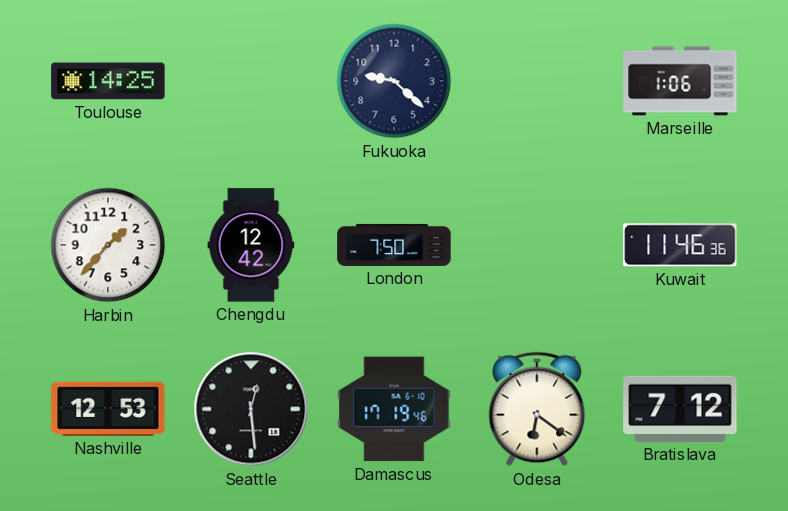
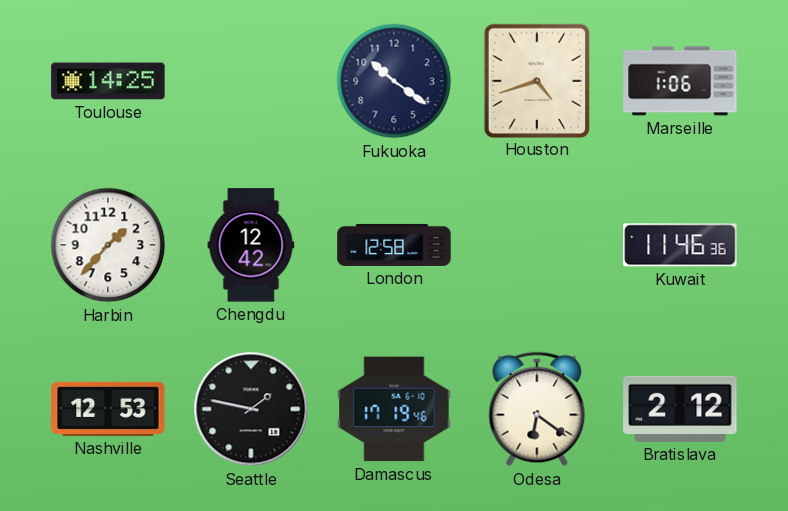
Fukuoka: 9:22 -> 10:21
Houston: none -> 4:42
London: 7:50 -> 12:58
Seattle: 12:29 -> 1:47
Bratislava: 7:12 -> 2:12
